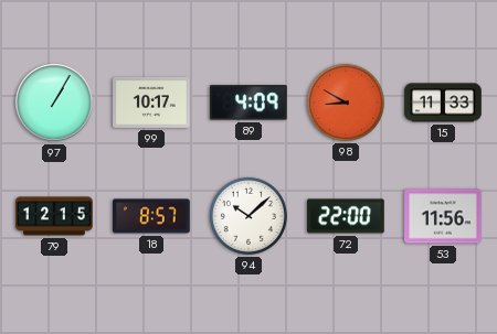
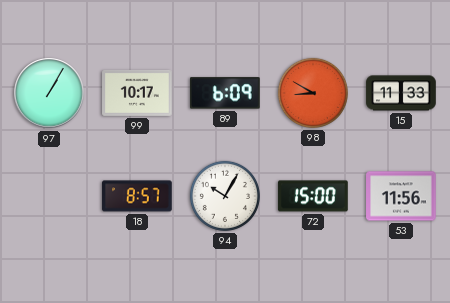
89: 4:09 -> 6:09
79: 12:15 -> none
94: 10:08 -> 10:05
72: 22:00 -> 15:00
